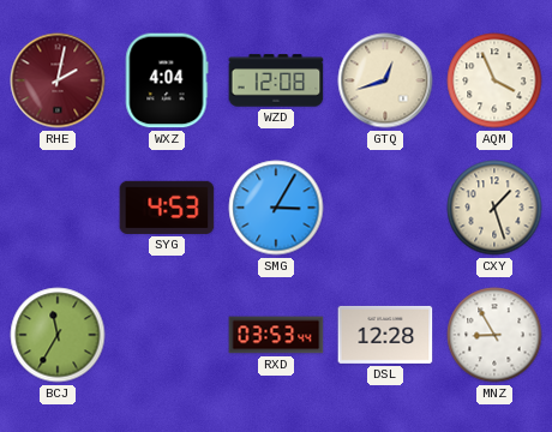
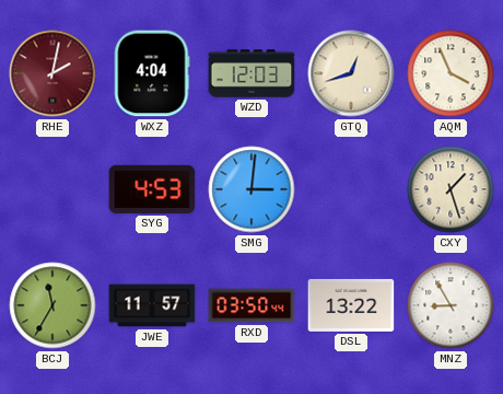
WZD: 12:08 -> 12:03
SMG: 3:05 -> 3:01
JWE: none -> 11:57
RXD: 03:53 -> 03:50
DSL: 12:28 -> 13:22
